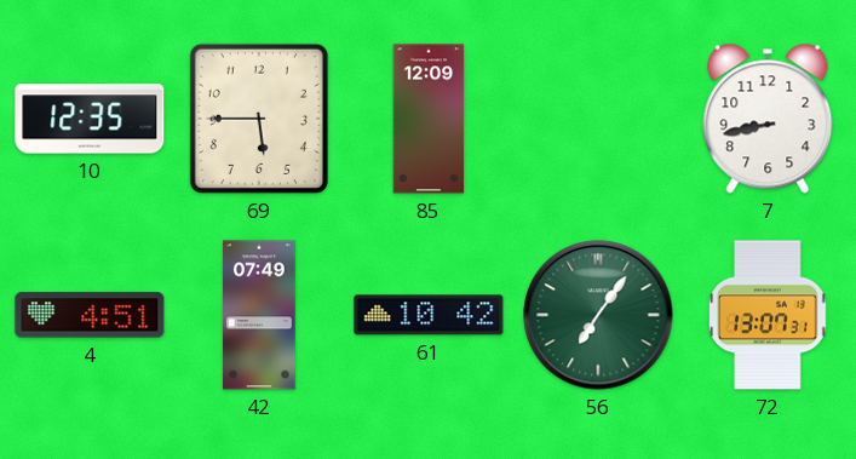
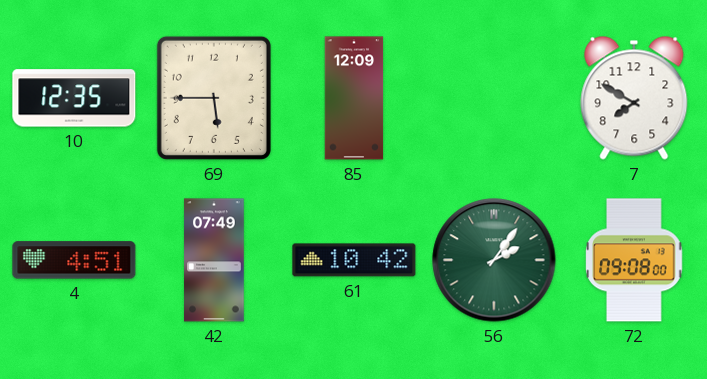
7: 8:43 -> 7:50
56: 7:06 -> 2:06
72: 13:07 -> 09:08
